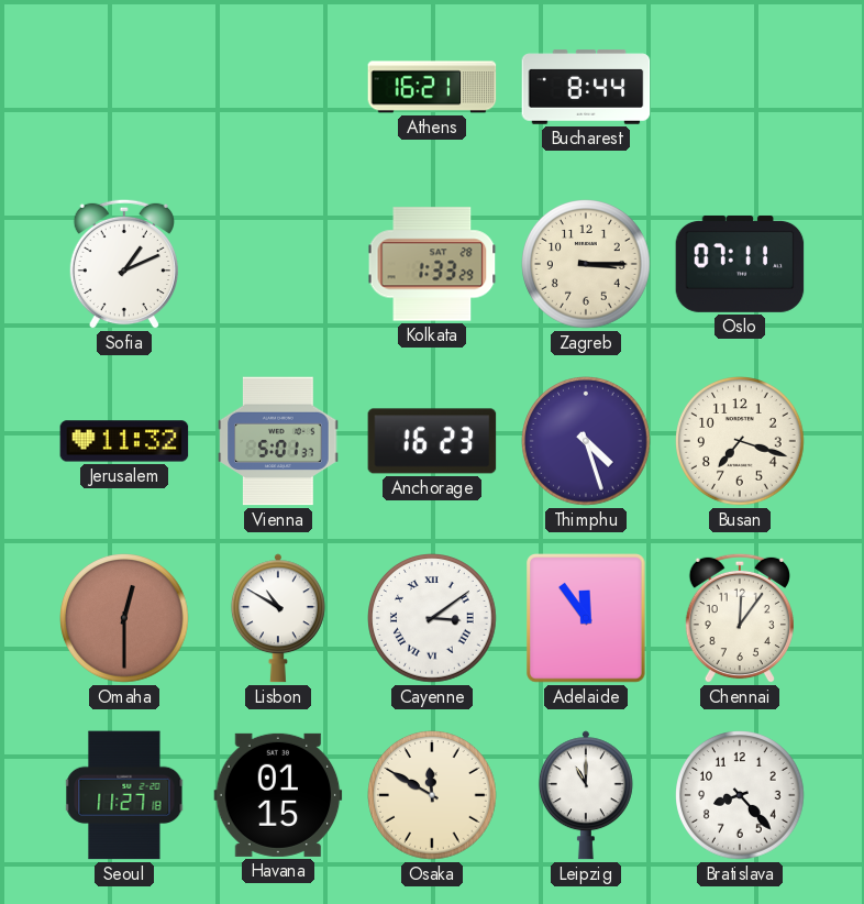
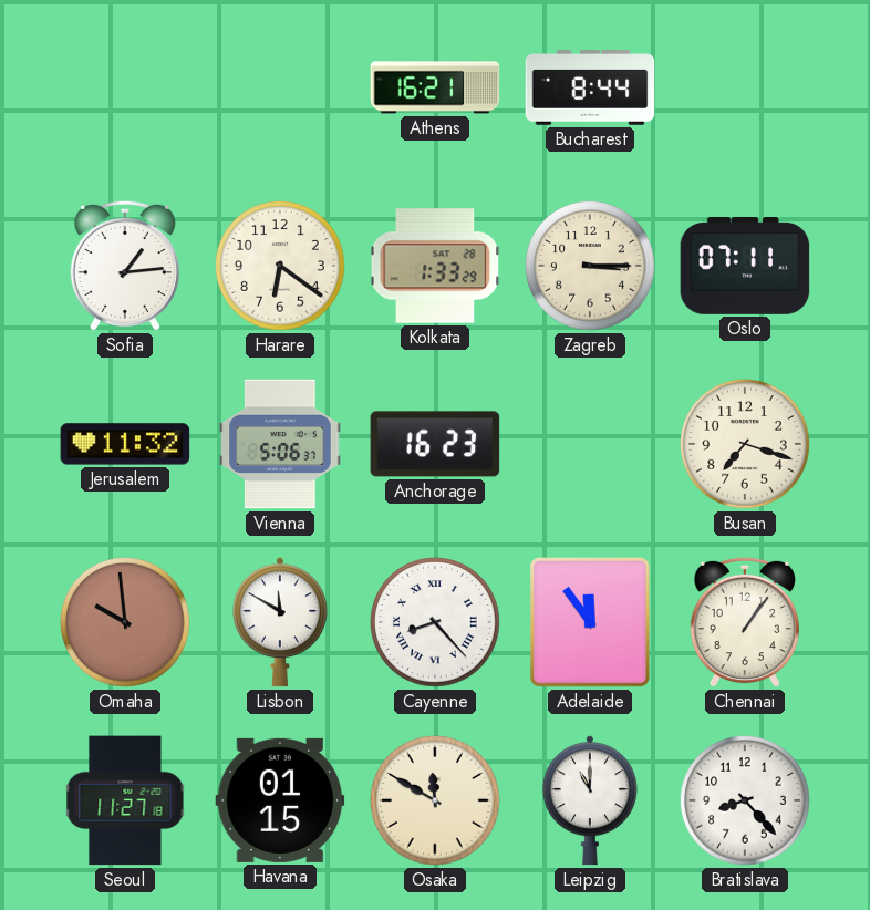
Sofia: 1:11 -> 1:14
Harare: none -> 6:21
Vienna: 5:01 -> 5:06
Thimphu: 4:27 -> none
Omaha: 12:30 -> 9:59
Lisbon: 10:50 -> 11:50
Cayenne: 3:09 -> 8:23
Chennai: 12:06 -> 1:06
